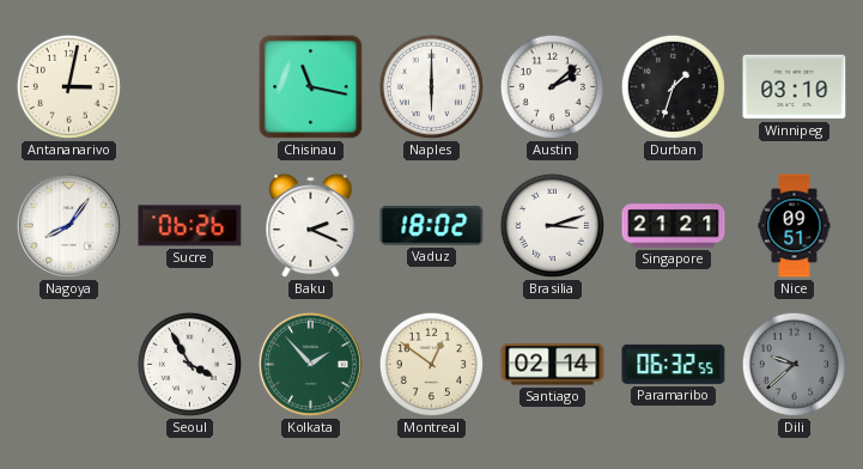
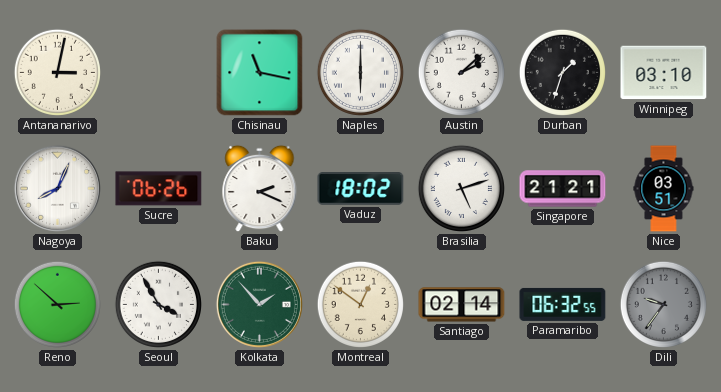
Nagoya: 8:06 -> 8:04
Brasilia: 3:12 -> 5:12
Nice: 09:51 -> 03:51
Reno: none -> 2:52
Dili: 9:38 -> 9:36
